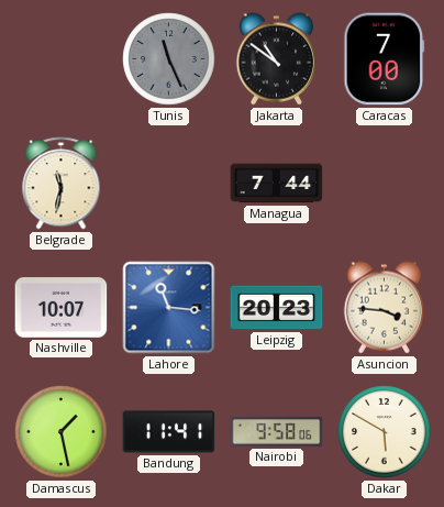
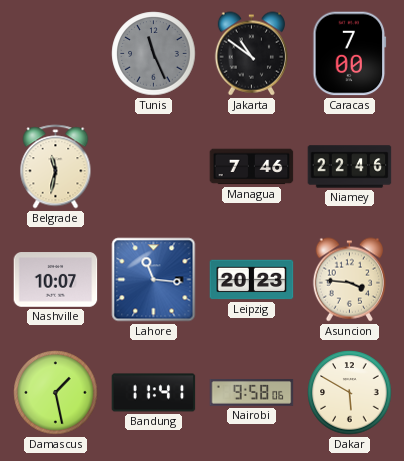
Managua: 7:44 -> 7:46
Niamey: none -> 22:46
